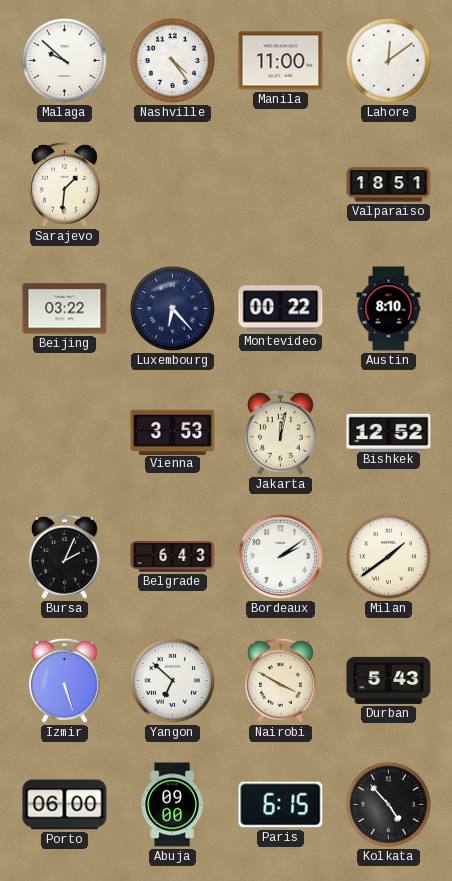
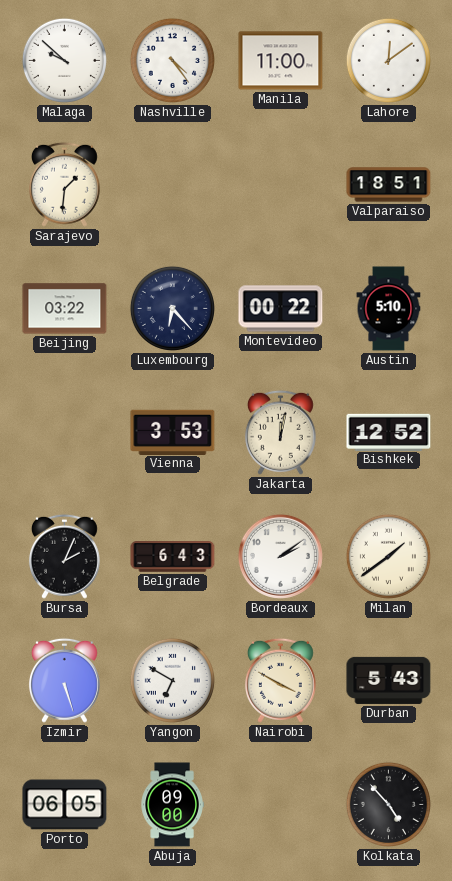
Austin: 8:10 -> 5:10
Yangon: 6:52 -> 6:50
Porto: 06:00 -> 06:05
Paris: 6:15 -> none
